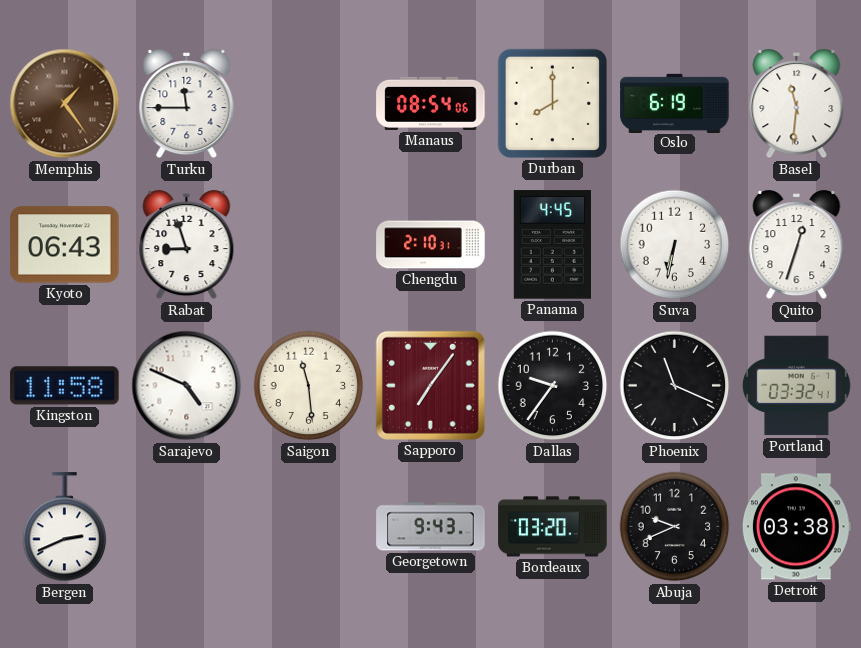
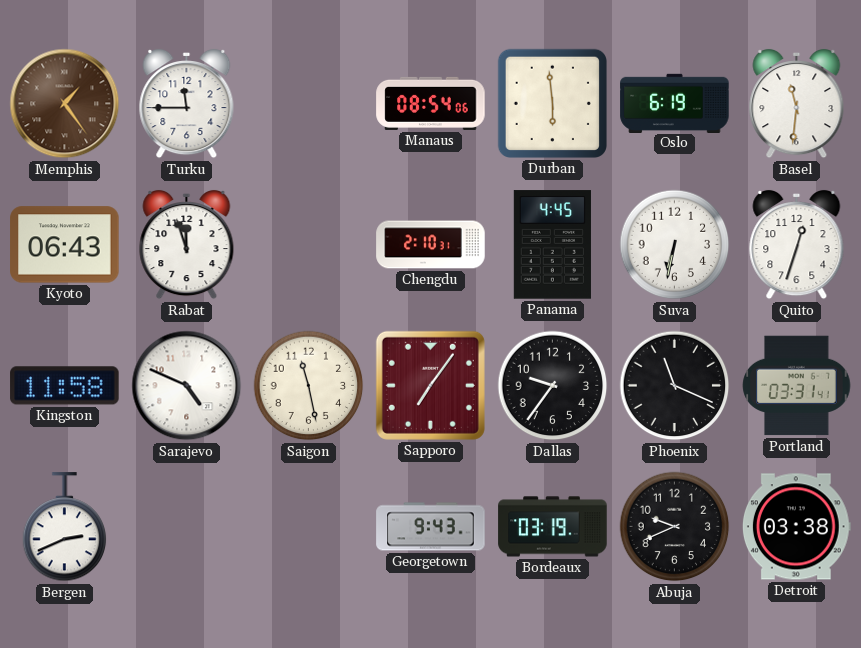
Durban: 8:00 -> 5:59
Rabat: 8:57 -> 11:57
Saigon: 11:29 -> 11:28
Portland: 03:32 -> 03:31
Bordeaux: 03:20 -> 03:19
